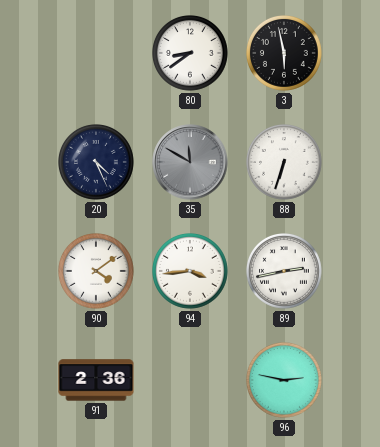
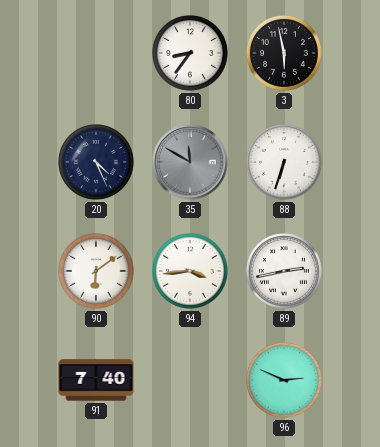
80: 8:39 -> 8:36
90: 4:09 -> 6:09
91: 2:36 -> 7:40
96: 2:47 -> 2:49
